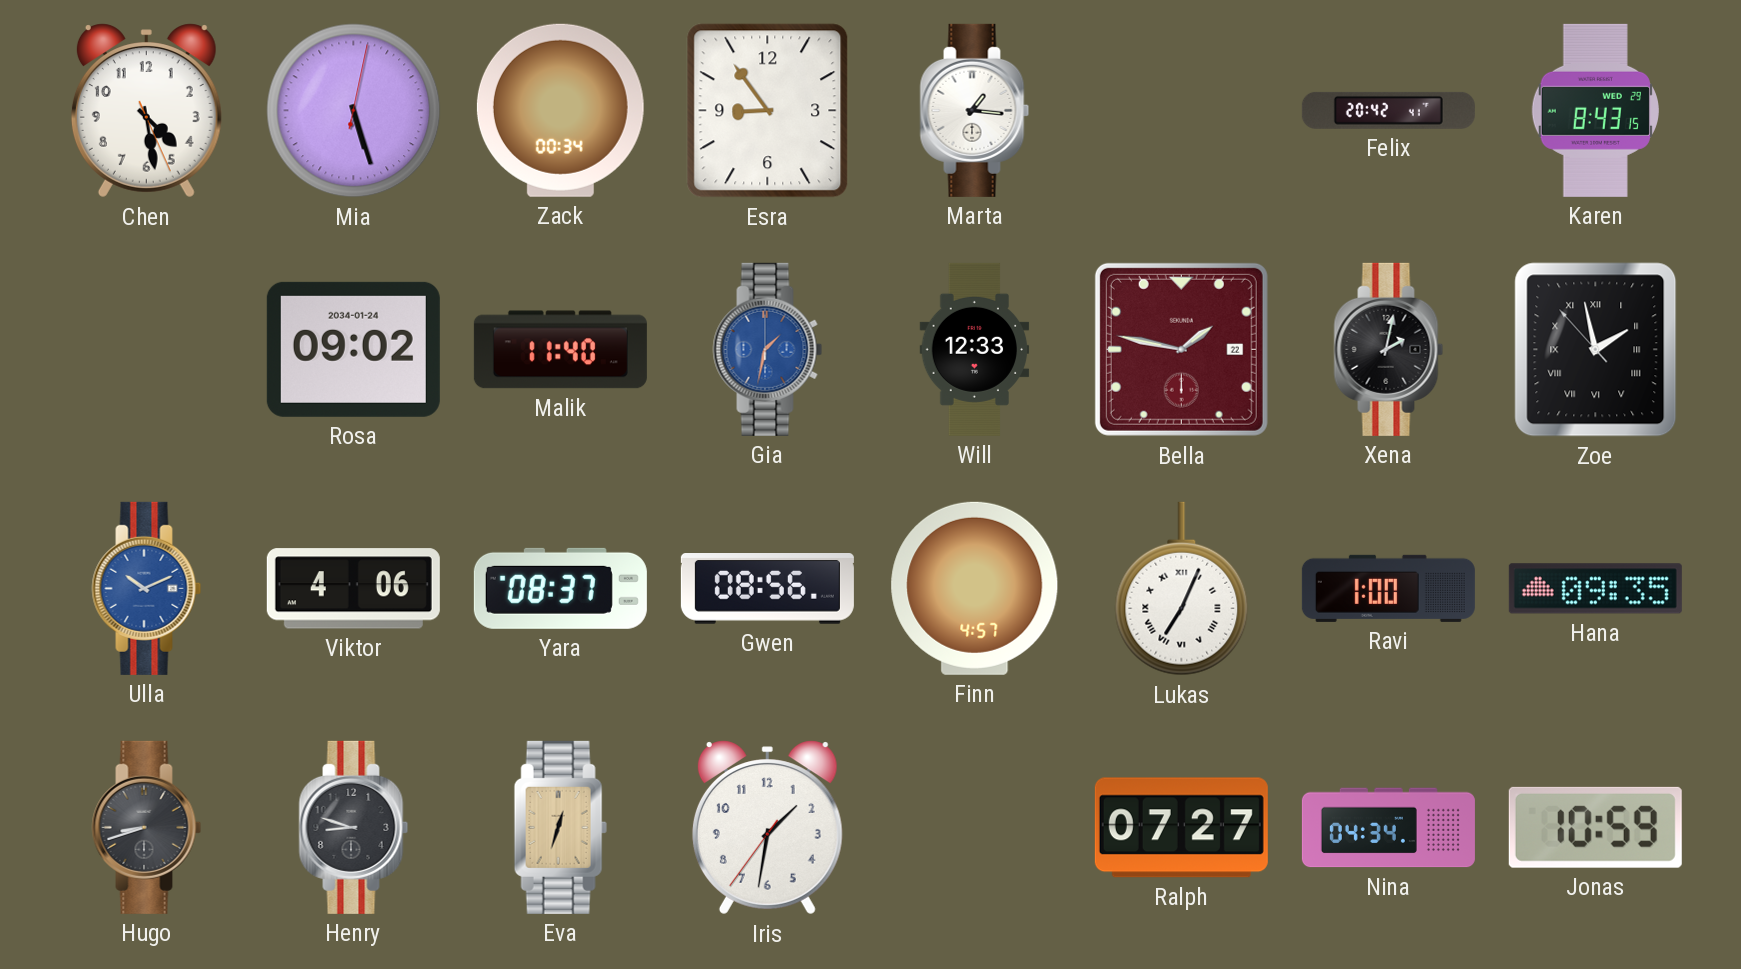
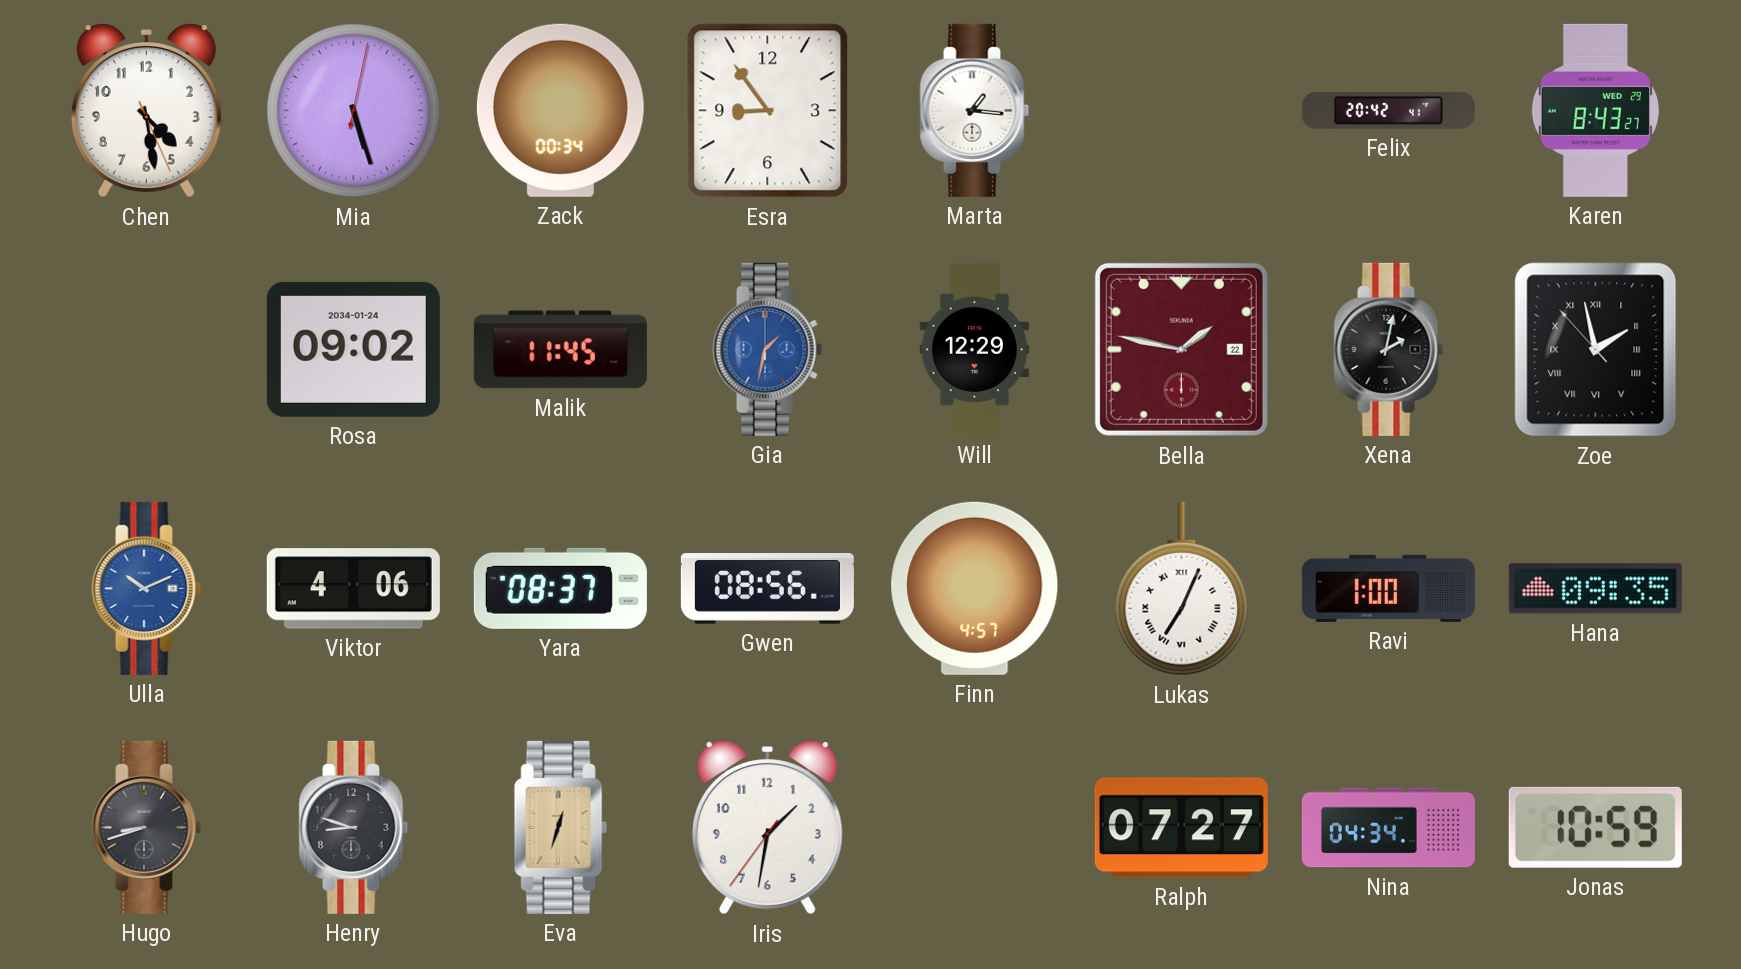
Karen: 8:43:15 -> 8:43:27
Malik: 11:40 -> 11:45
Will: 12:33 -> 12:29
